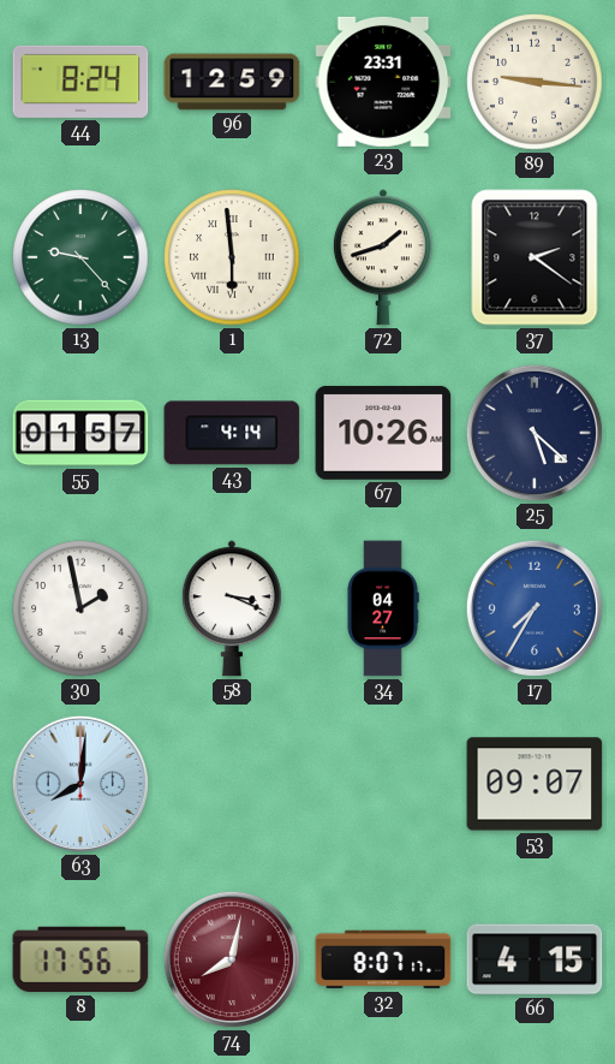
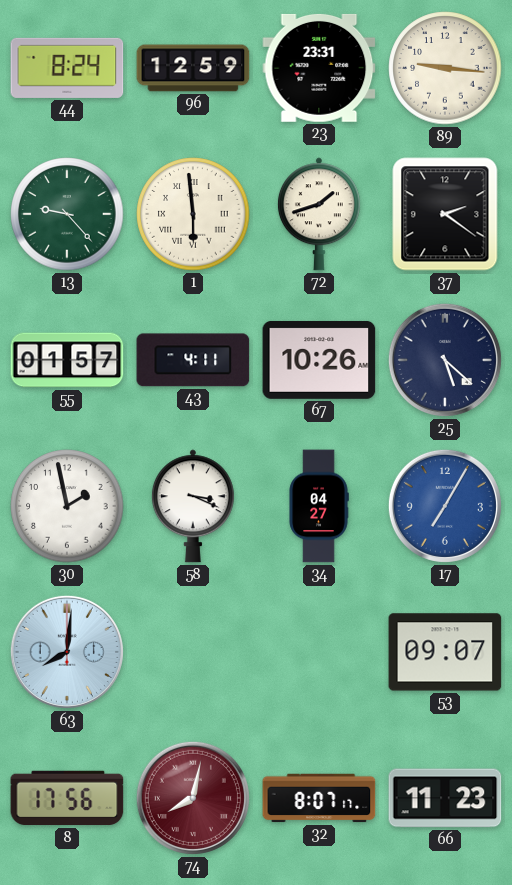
43: 4:14 -> 4:11
17: 7:35 -> 7:05
66: 4:15 -> 11:23
